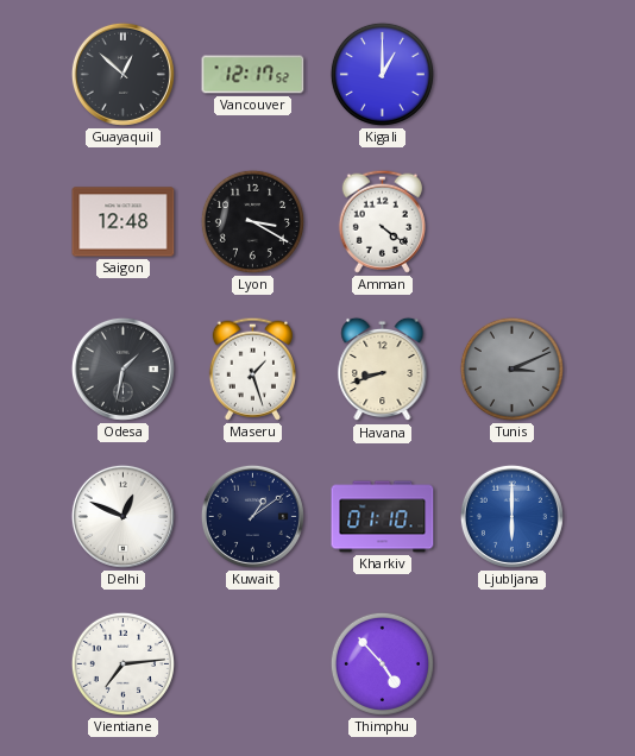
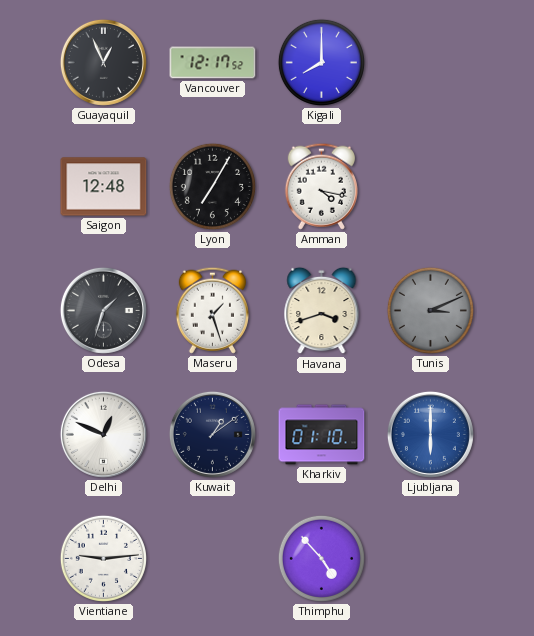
Guayaquil: 12:52 -> 12:56
Kigali: 1:00 -> 8:00
Lyon: 3:20 -> 7:05
Amman: 4:21 -> 4:17
Odesa: 1:32 -> 1:33
Havana: 8:42 -> 3:42
Vientiane: 7:14 -> 9:14
